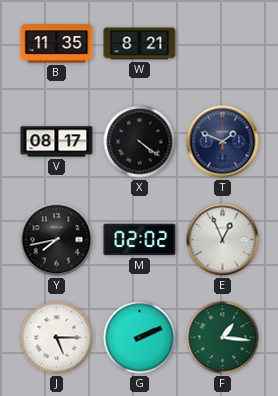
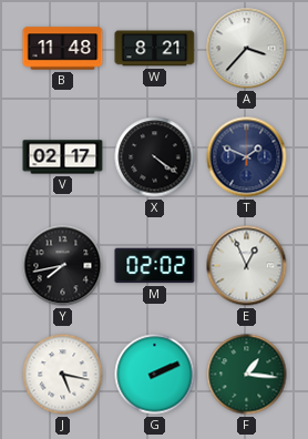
B: 11:35 -> 11:48
A: none -> 3:37
V: 08:17 -> 02:17
J: 5:15 -> 5:17
